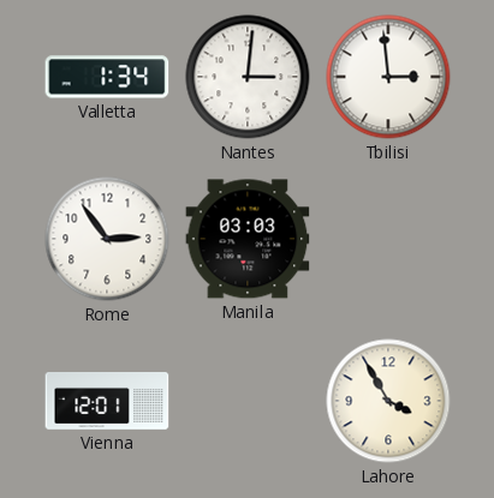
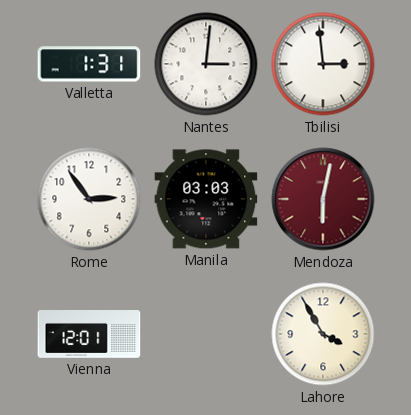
Valletta: 1:34 -> 1:31
Mendoza: none -> 6:02
